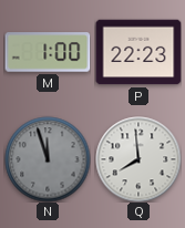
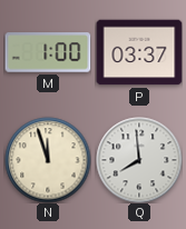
P: 22:23 -> 03:37
N dial: grey -> cream
